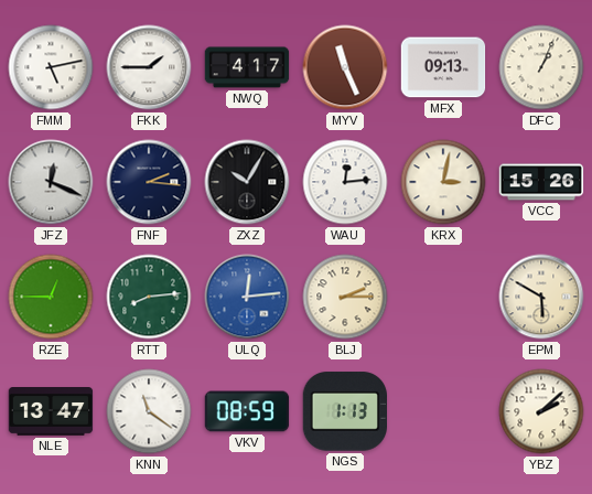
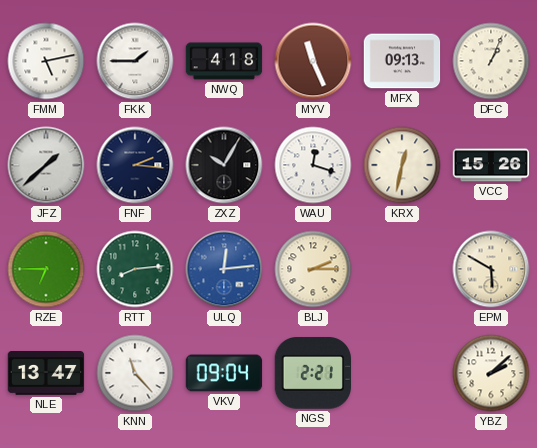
NWQ: 4:17 -> 4:18
JFZ: 12:19 -> 1:38
WAU: 12:14 -> 12:18
KRX: 3:02 -> 12:32
RZE: 12:45 -> 6:45
KNN: 11:21 -> 11:23
VKV: 08:59 -> 09:04
NGS: 1:13 -> 2:21
